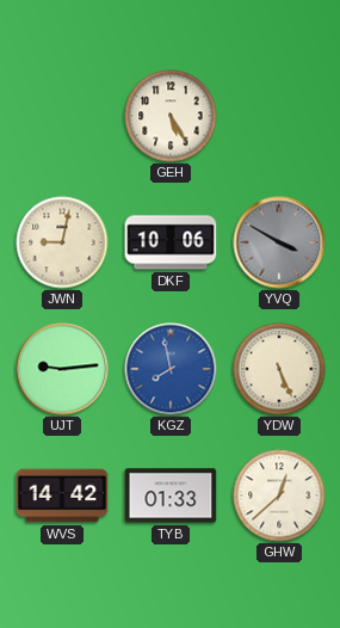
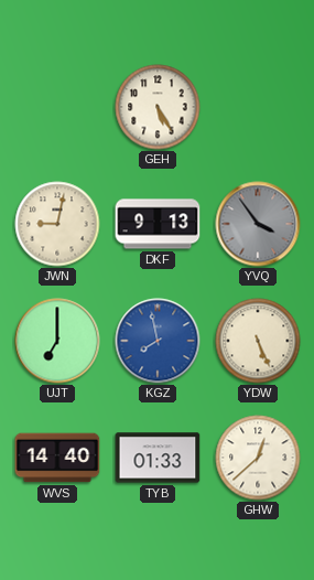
DKF: 10:06 -> 9:13
YVQ: 3:50 -> 3:54
UJT: 9:14 -> 7:00
WVS: 14:42 -> 14:40
